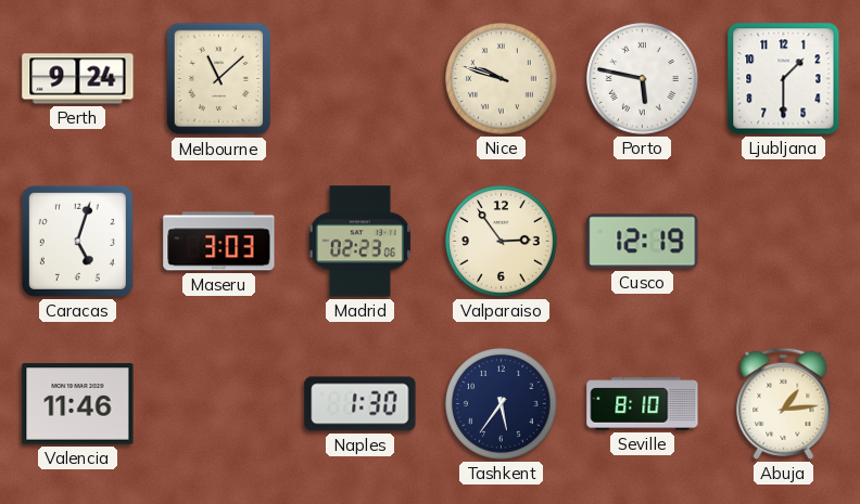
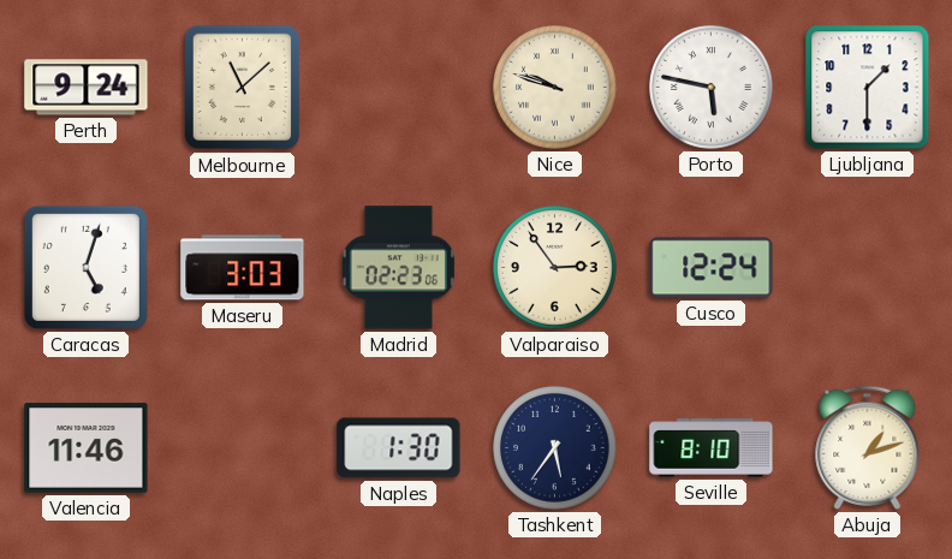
Cusco: 12:19 -> 12:24
Abuja: 1:14 -> 1:12
